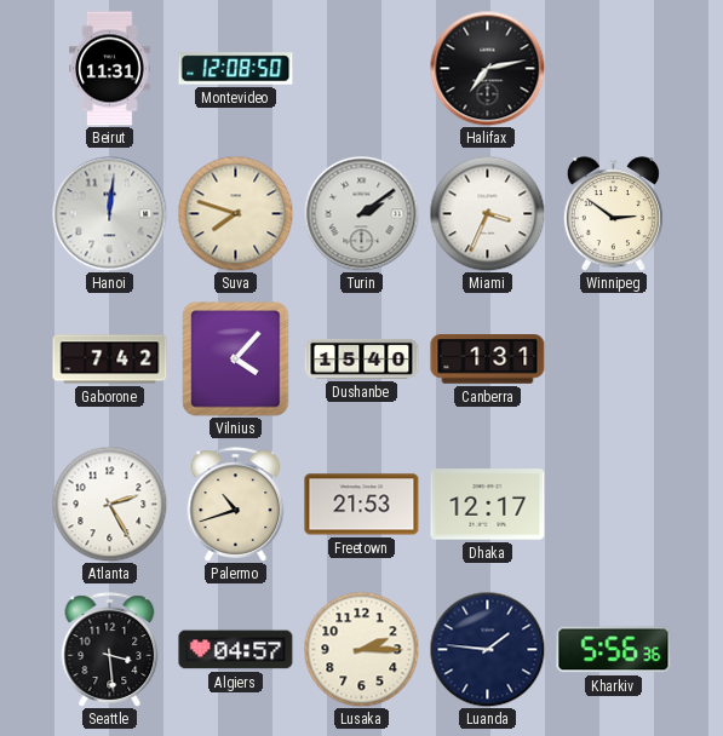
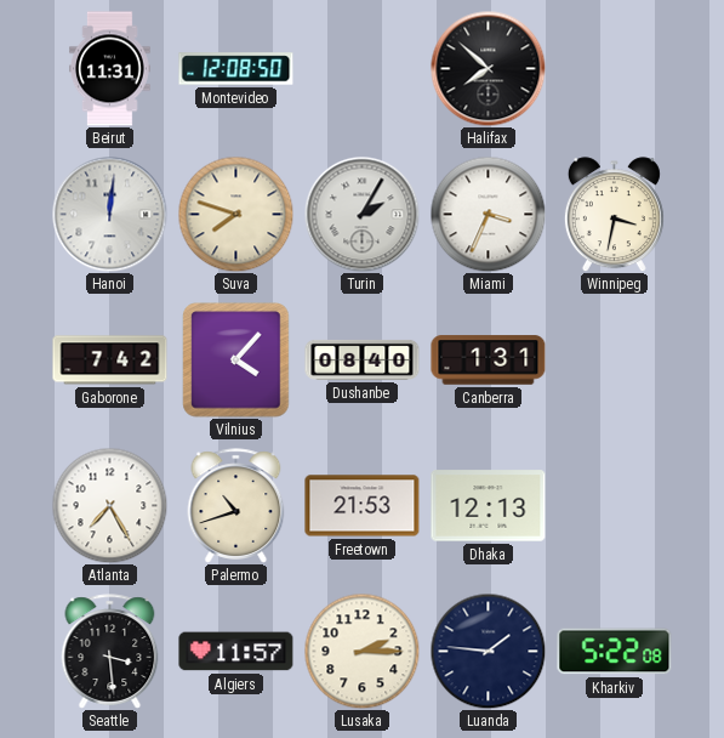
Halifax: 7:13 -> 7:52
Turin: 2:09 -> 2:05
Winnipeg: 2:51 -> 3:32
Dushanbe: 15:40 -> 08:40
Atlanta: 2:25 -> 7:25
Dhaka: 12:17 -> 12:13
Algiers: 04:57 -> 11:57
Kharkiv: 5:56 -> 5:22
